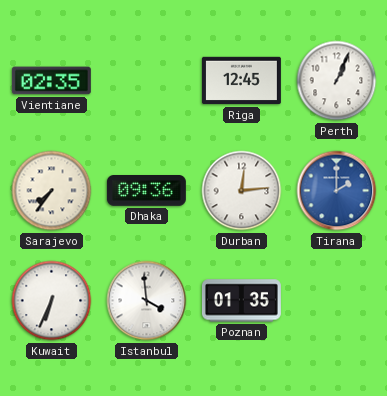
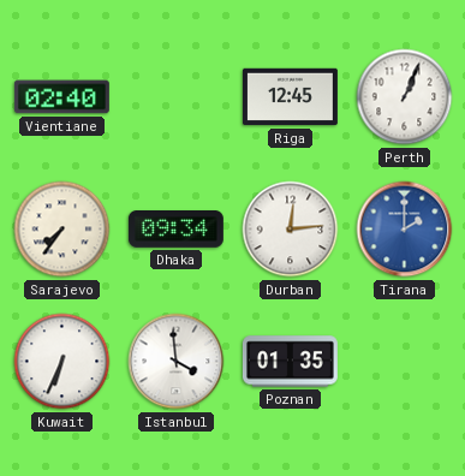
Vientiane: 02:35 -> 02:40
Dhaka: 09:36 -> 09:34
